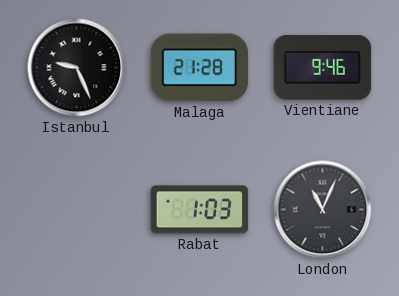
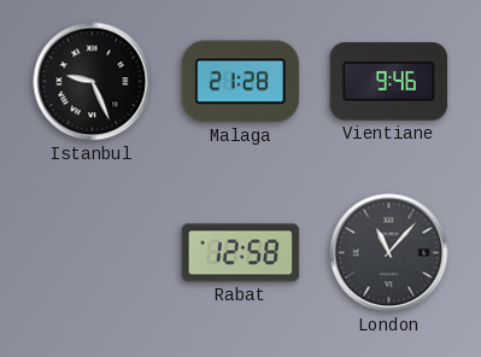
Rabat: 1:03 -> 12:58
London: 11:04 -> 11:07
